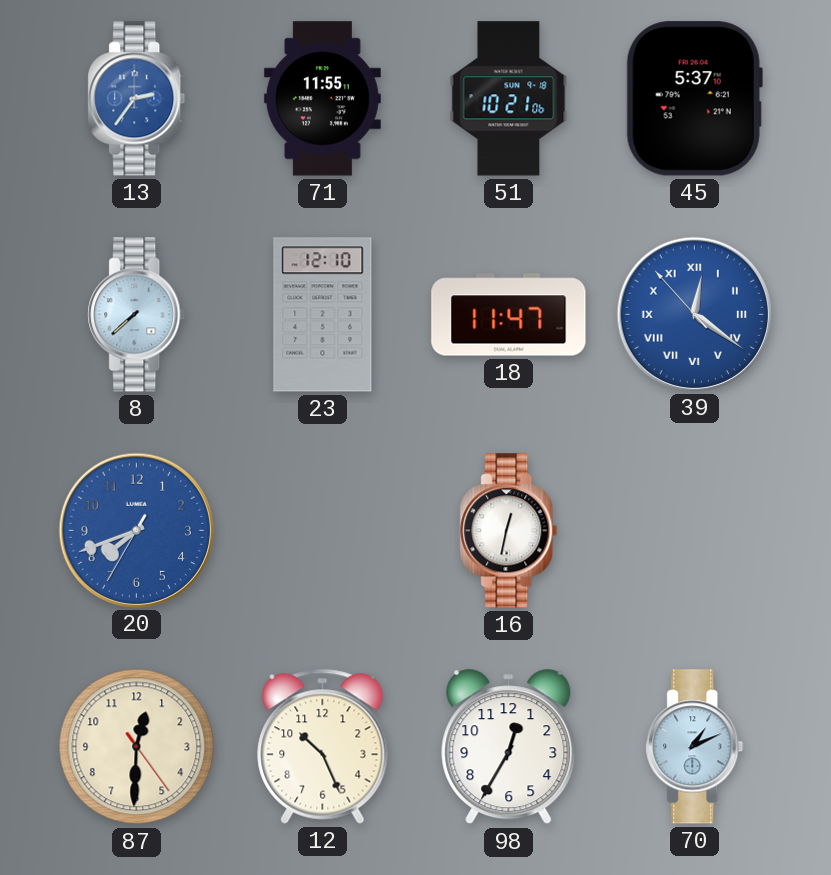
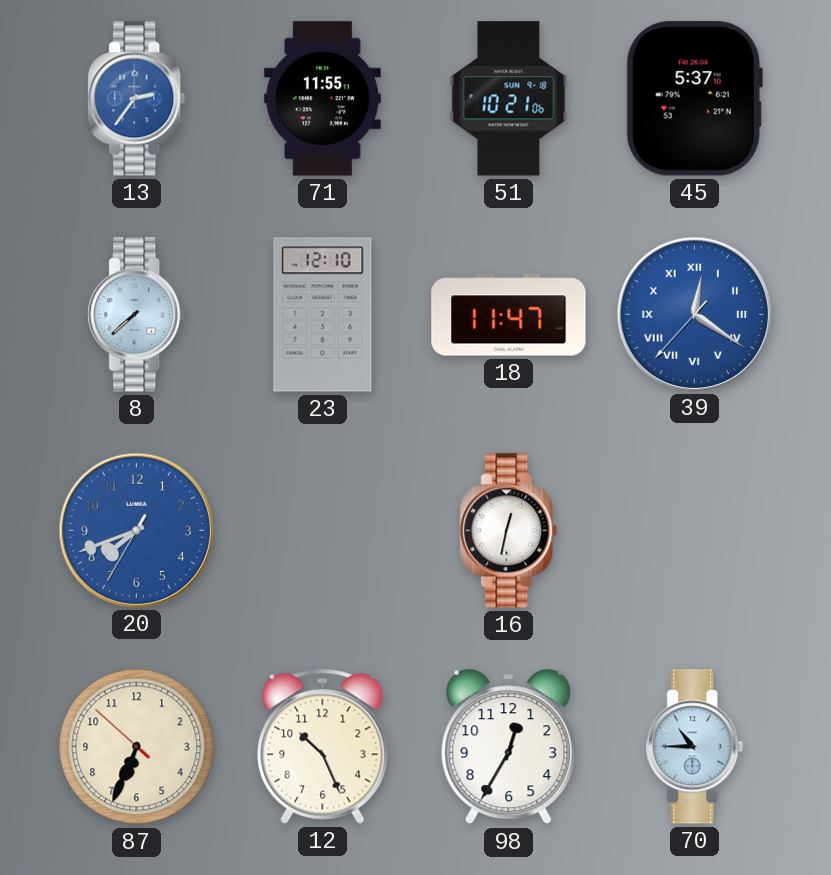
39: 12:20:53 -> 12:20:37
87: 12:30 -> 6:33
70: 1:11 -> 10:45
